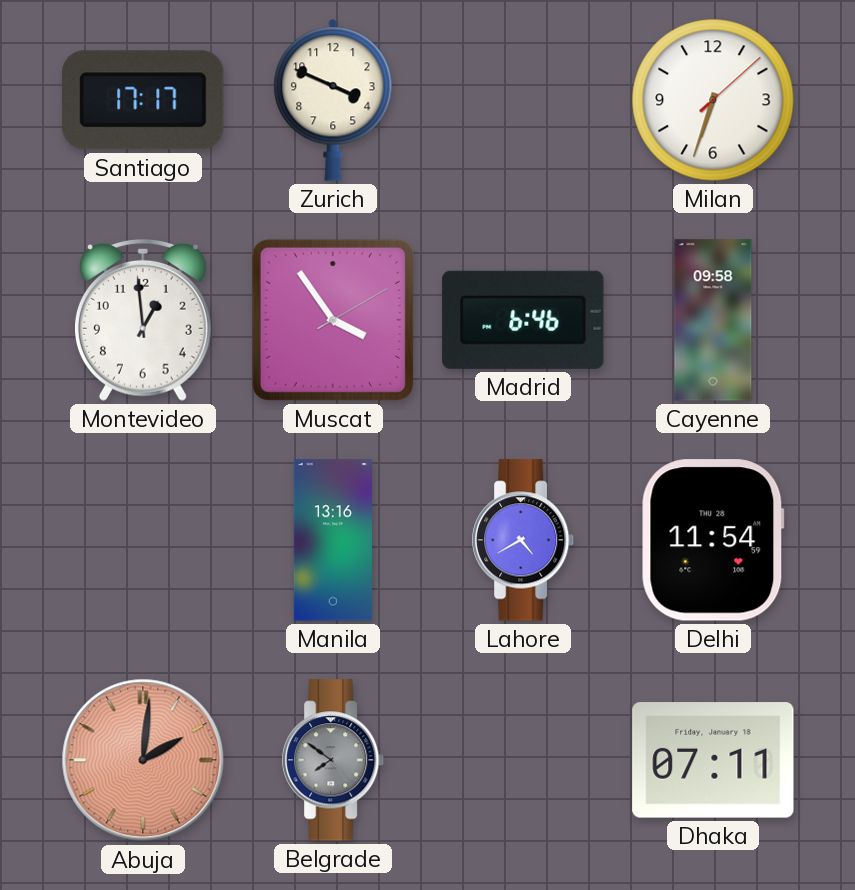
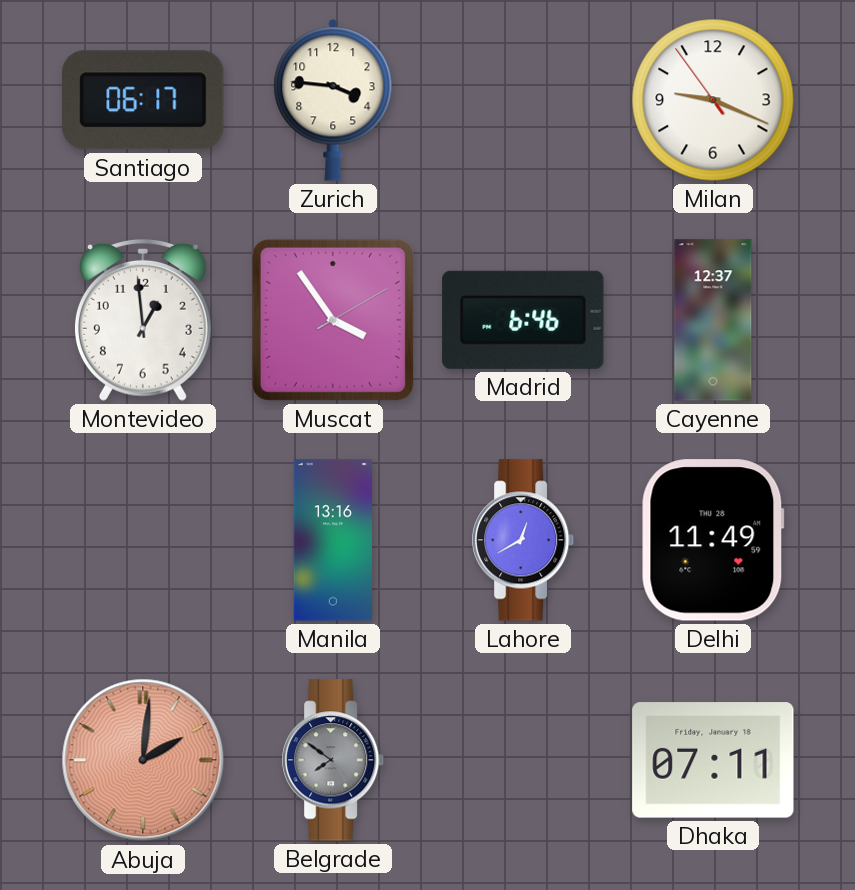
Santiago: 17:17 -> 06:17
Zurich: 3:49 -> 3:46
Milan: 6:33 -> 9:18
Cayenne: 09:58 -> 12:37
Lahore: 4:40 -> 12:40
Delhi: 11:54 -> 11:49
